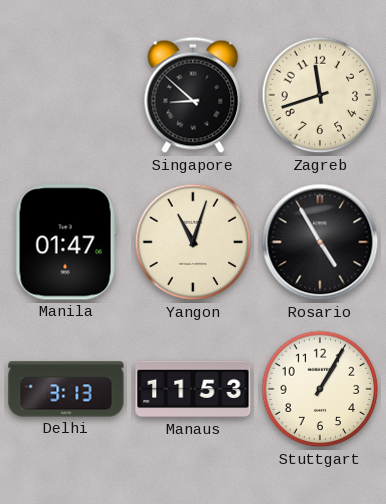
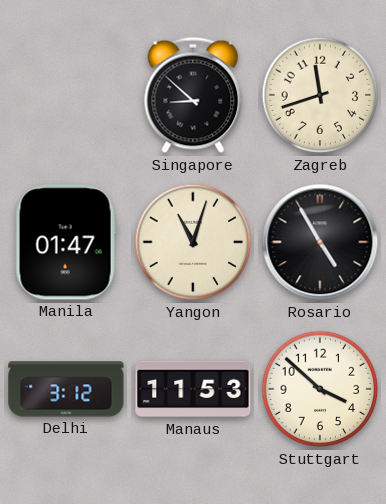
Delhi: 3:13 -> 3:12
Stuttgart: 1:05 -> 3:52
